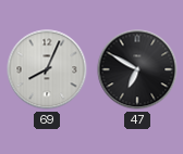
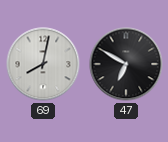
69: 8:04 -> 8:02
